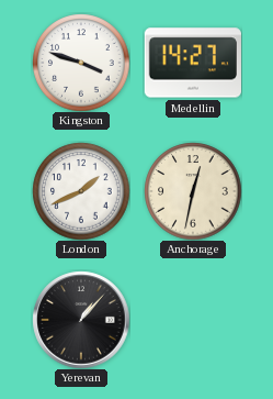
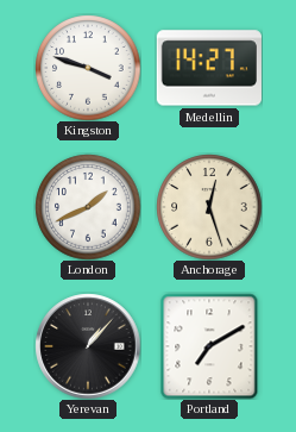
Anchorage: 12:32 -> 12:27
Portland: none -> 7:10
